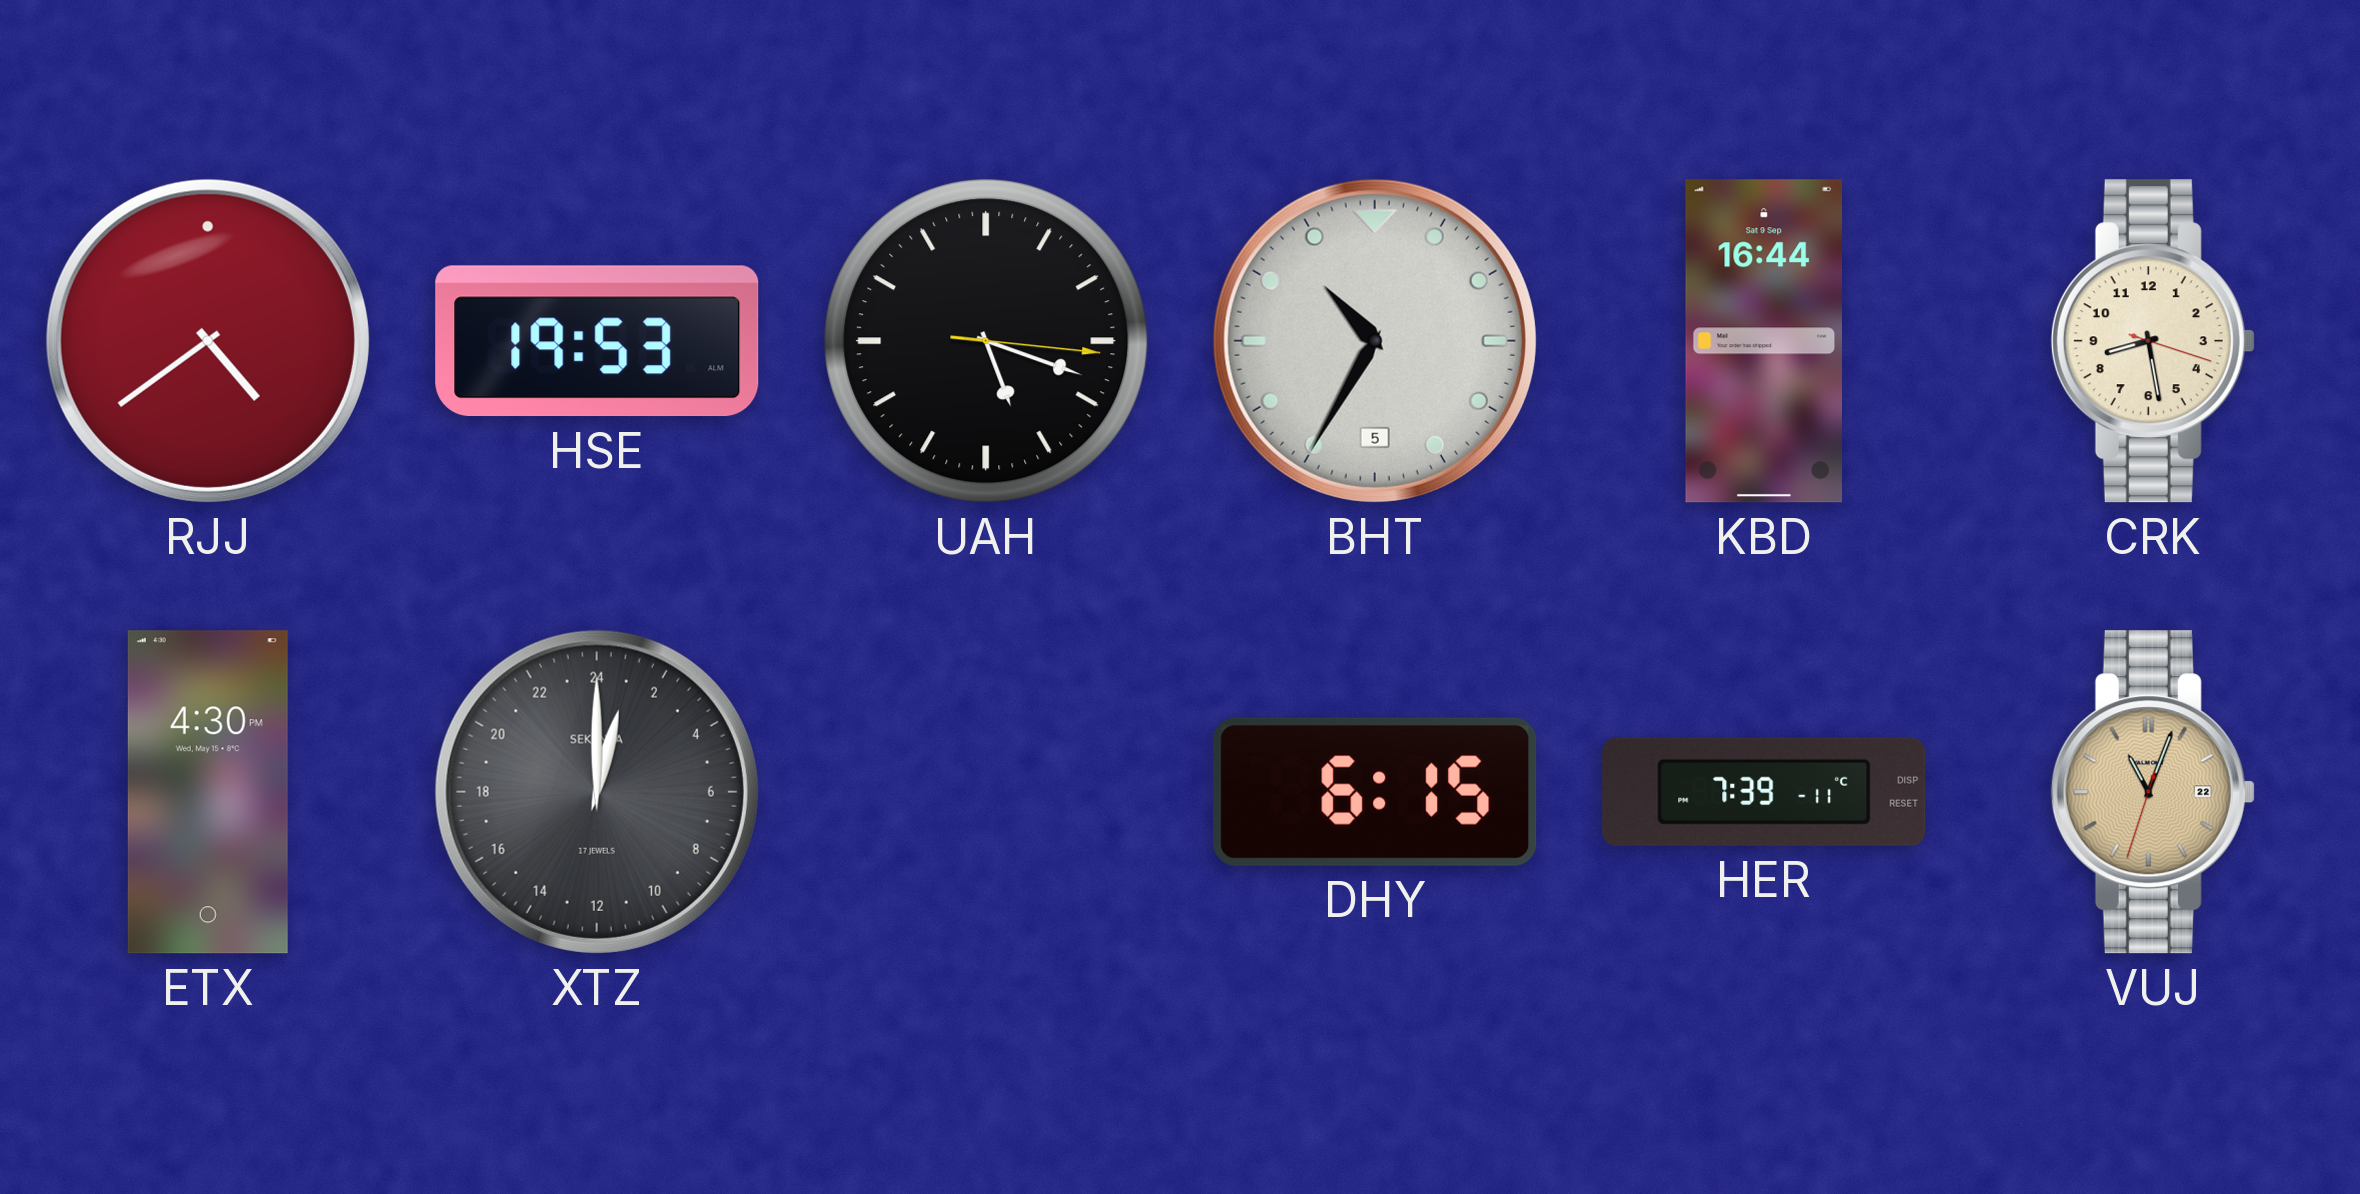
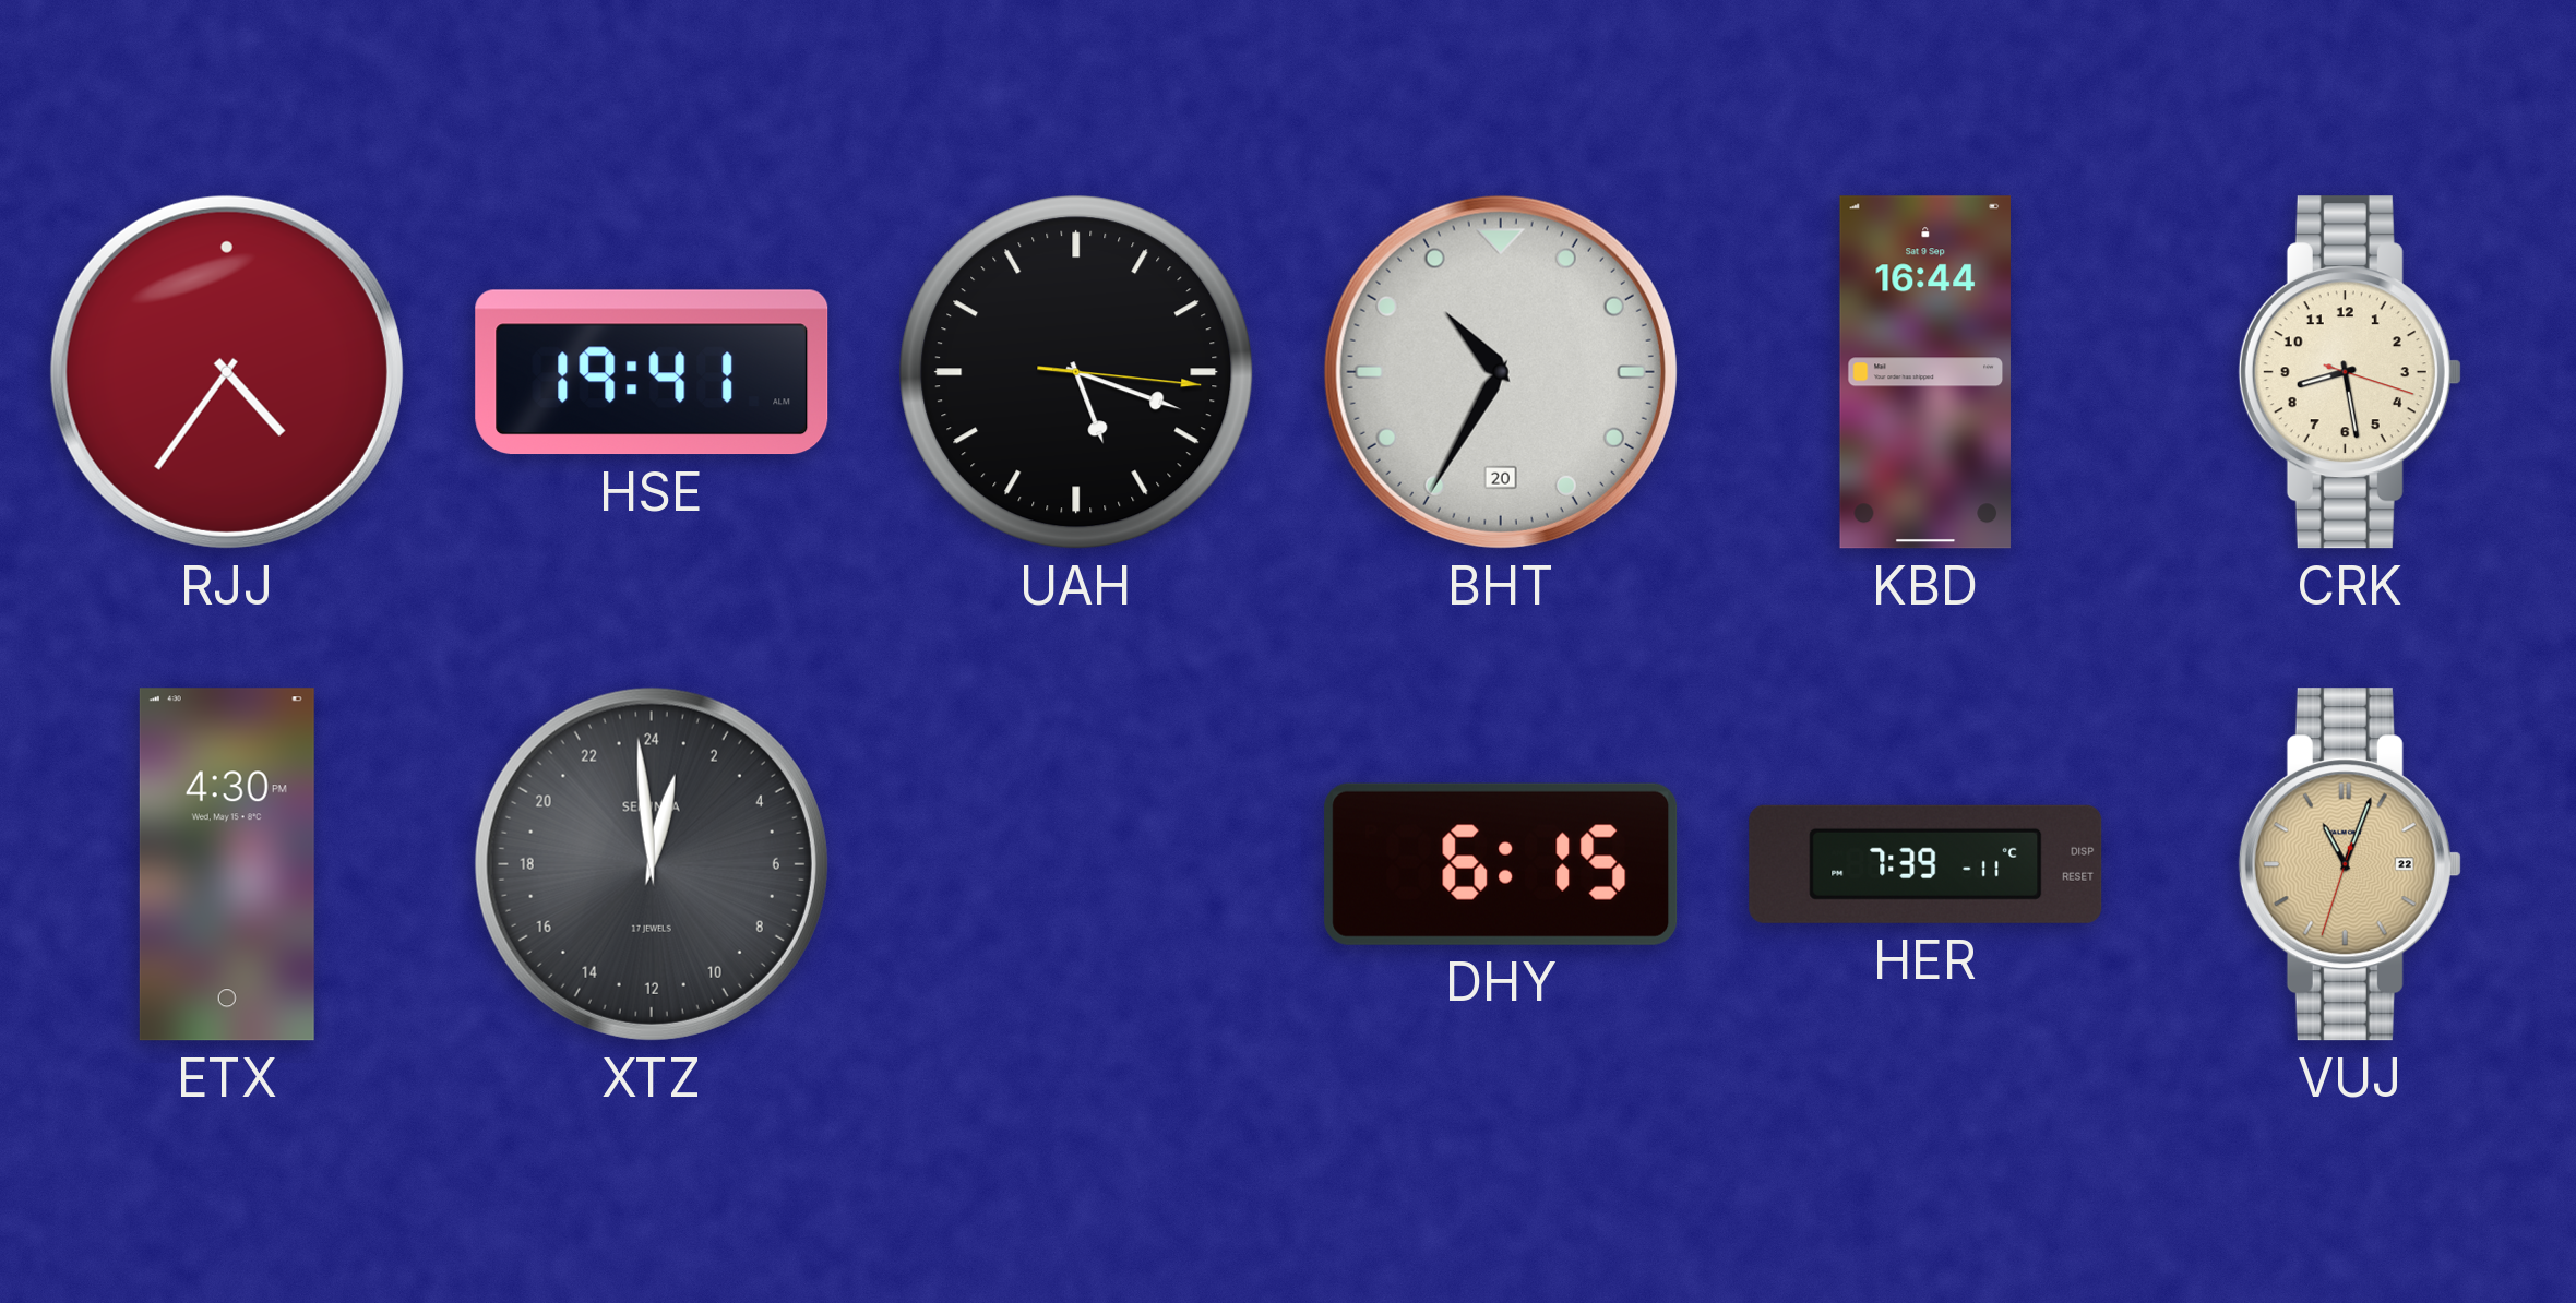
RJJ: 4:39 -> 4:36
HSE: 19:53 -> 19:41
BHT date: 5 -> 20
XTZ: 1:00 -> 0:59
